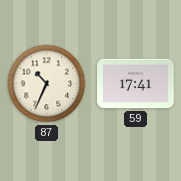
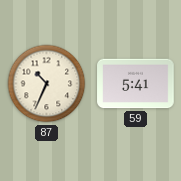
59: 17:41 -> 5:41
